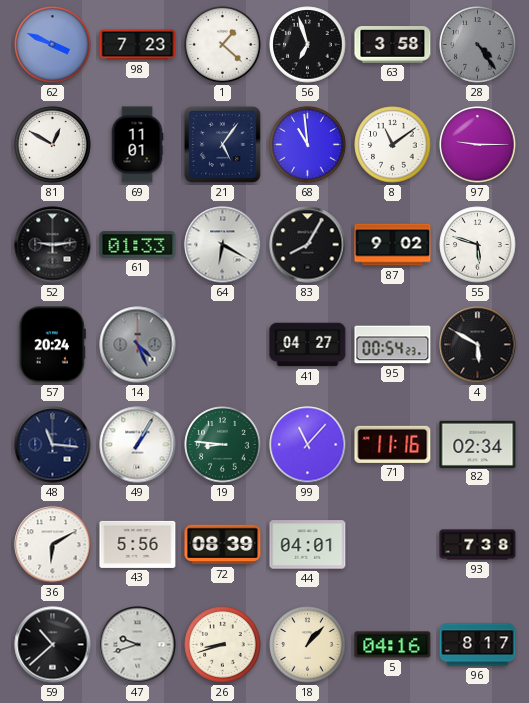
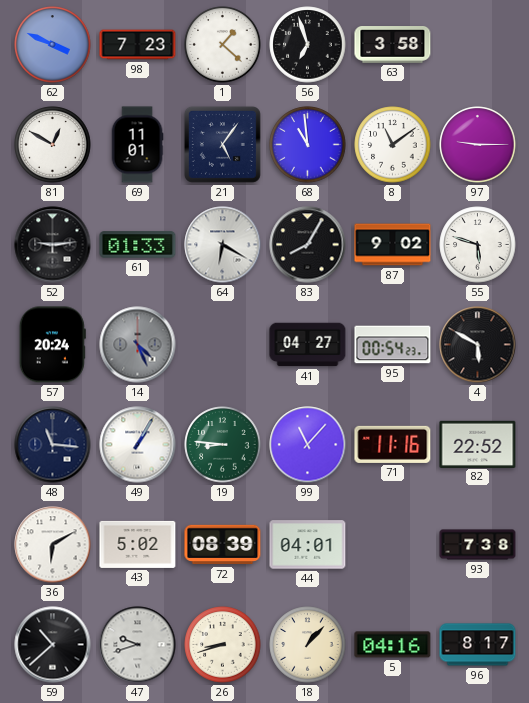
28: 4:24 -> none
82: 02:34 -> 22:52
43: 5:56 -> 5:02
